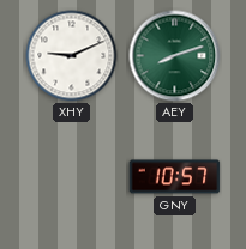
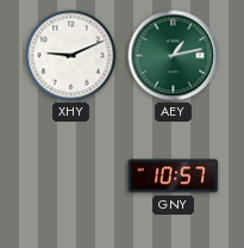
AEY: 8:12 -> 1:13
